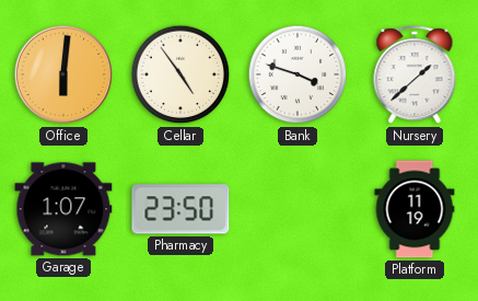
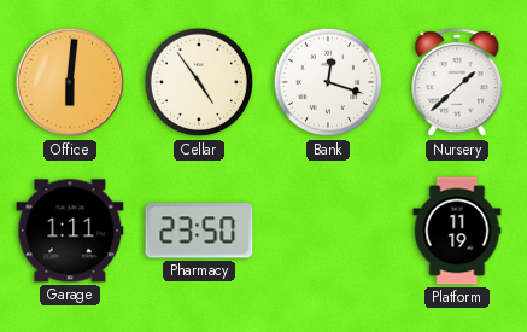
Bank: 3:48 -> 12:18
Garage: 1:07 -> 1:11
